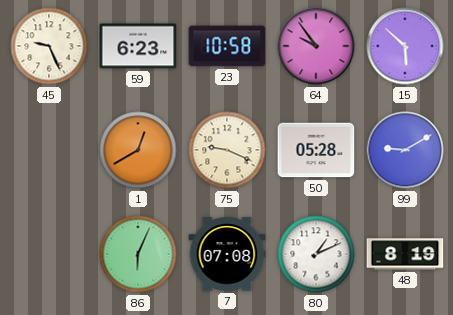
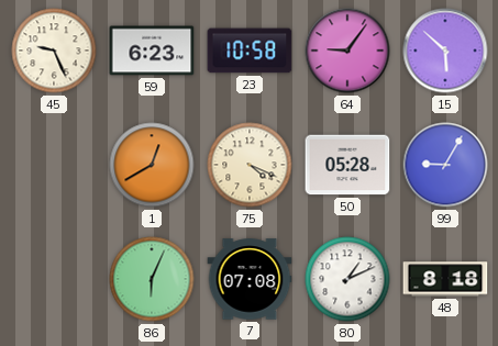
64: 9:54 -> 9:06
75: 9:19 -> 4:19
99: 9:10 -> 9:05
48: 8:19 -> 8:18
